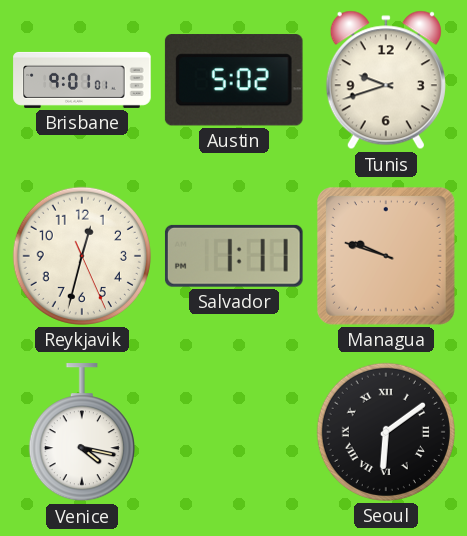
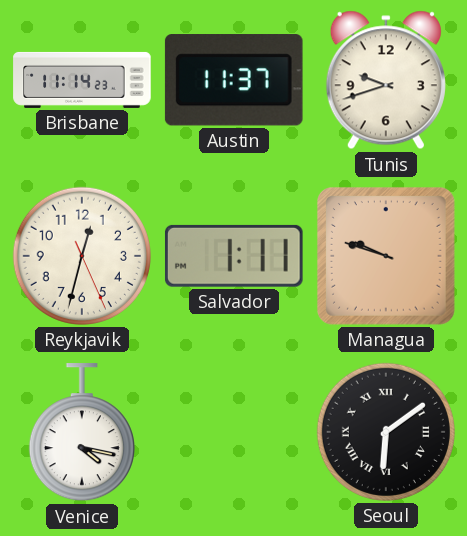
Brisbane: 9:01 -> 11:14
Austin: 5:02 -> 11:37
